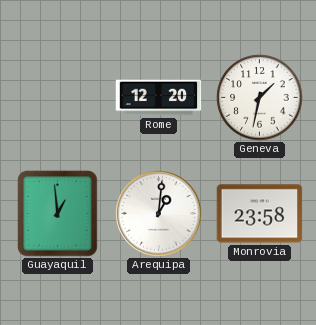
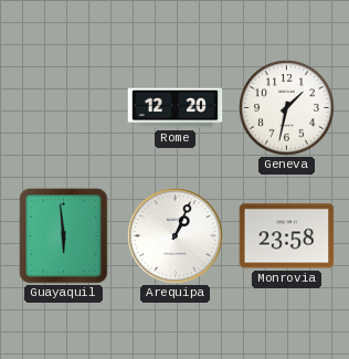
Guayaquil: 12:59 -> 5:59
Arequipa: 1:01 -> 1:04
